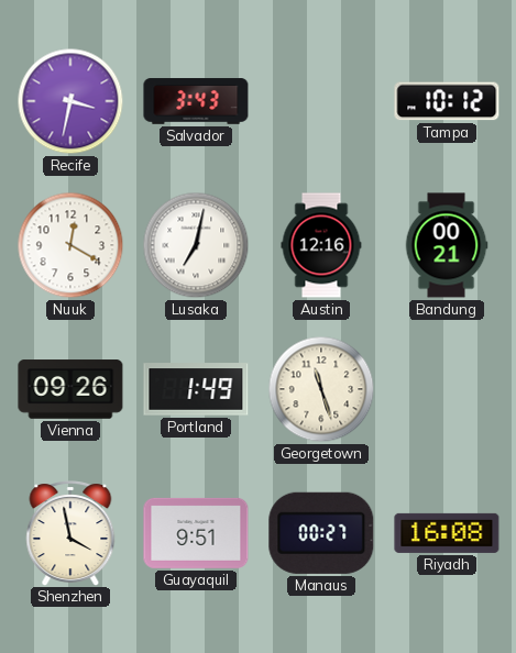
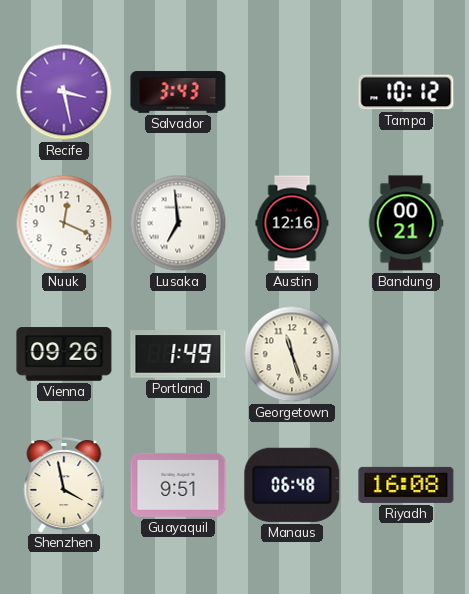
Recife: 3:32 -> 3:28
Nuuk: 12:20 -> 12:19
Lusaka: 7:02 -> 6:59
Manaus: 00:27 -> 06:48
